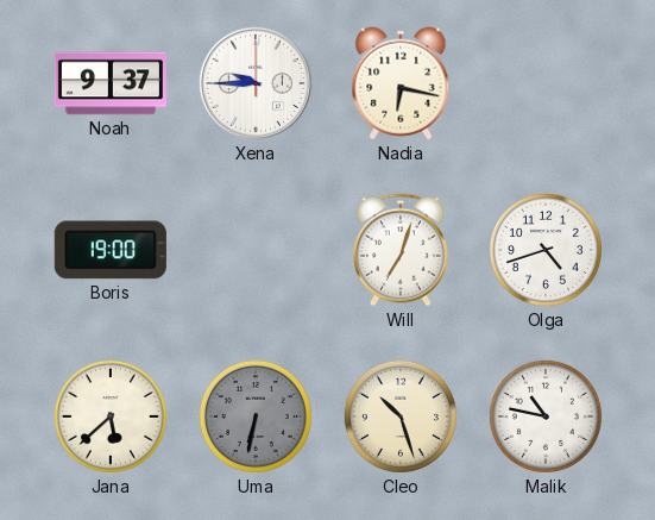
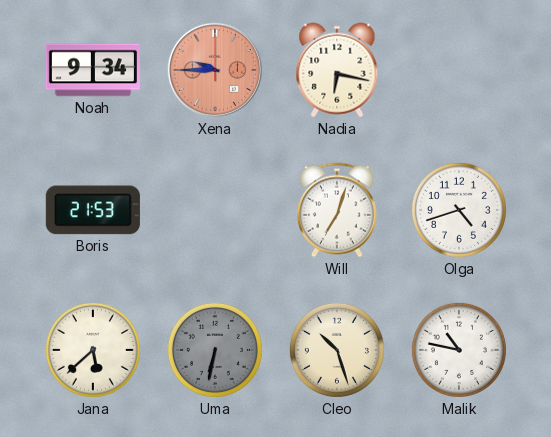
Noah: 9:37 -> 9:34
Xena dial: white -> salmon
Boris: 19:00 -> 21:53
